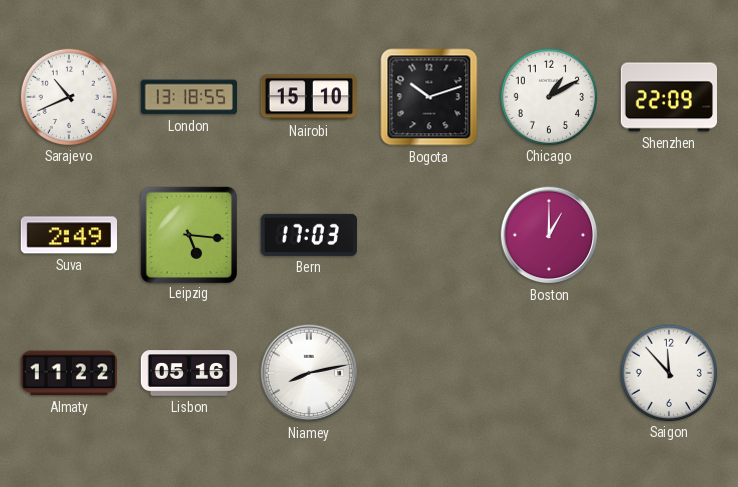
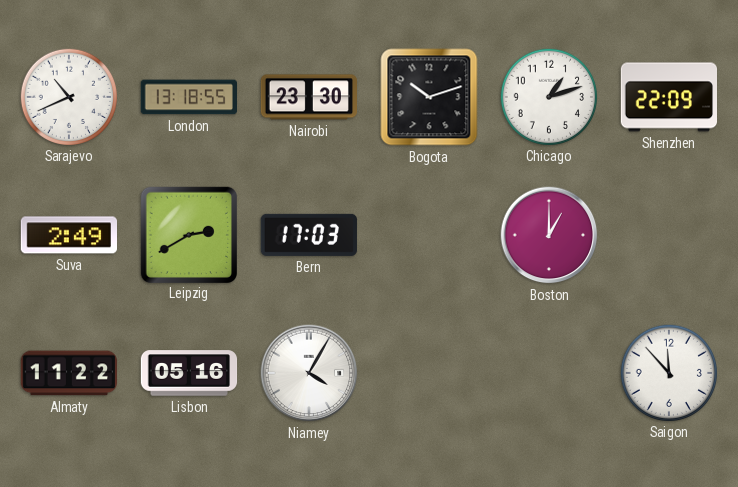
Nairobi: 15:10 -> 23:30
Chicago: 1:10 -> 1:12
Leipzig: 5:16 -> 2:40
Niamey: 8:13 -> 4:05
